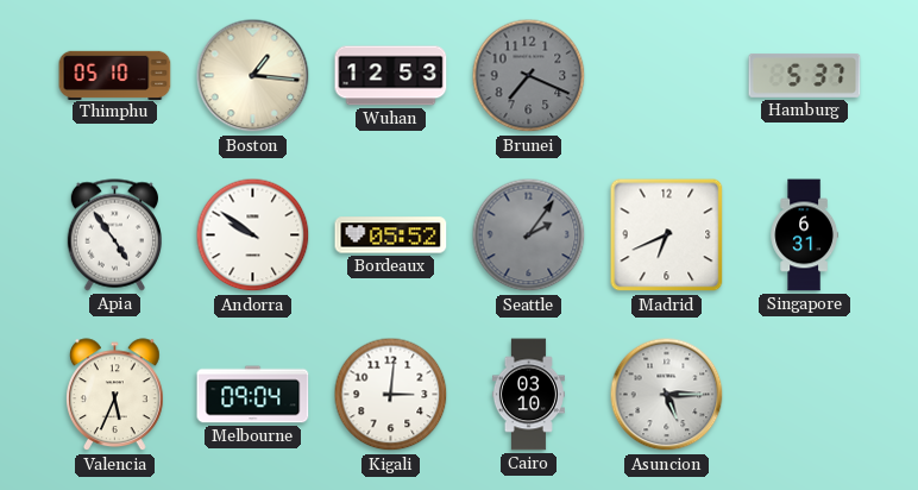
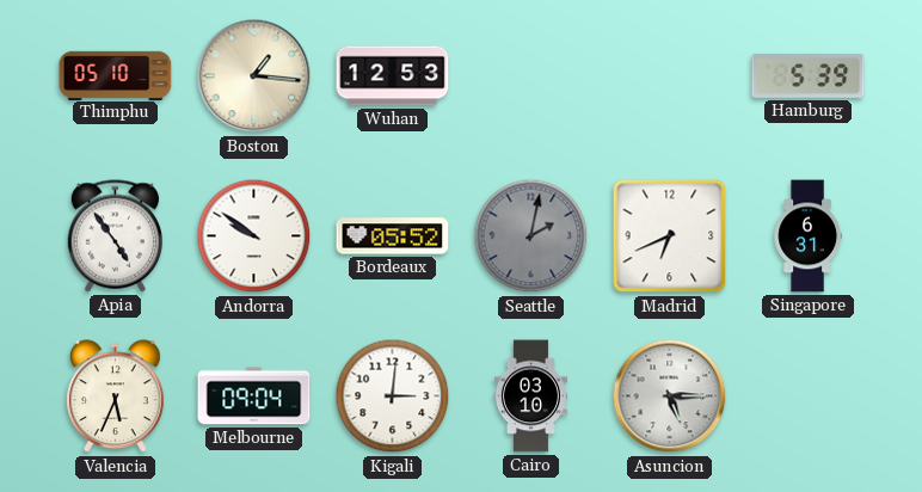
Brunei: 7:19 -> none
Hamburg: 5:37 -> 5:39
Seattle: 2:06 -> 2:02
